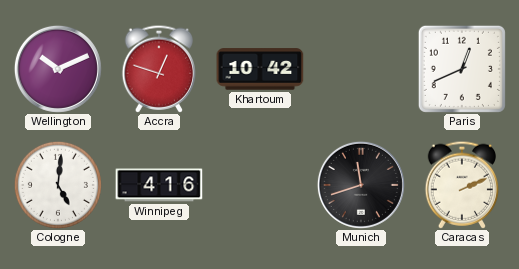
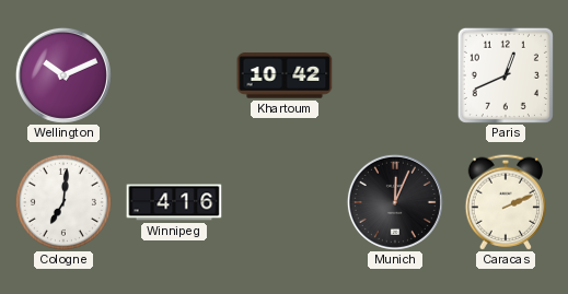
Accra: 12:48 -> none
Cologne: 5:01 -> 7:01
Munich: 11:42 -> 12:04
